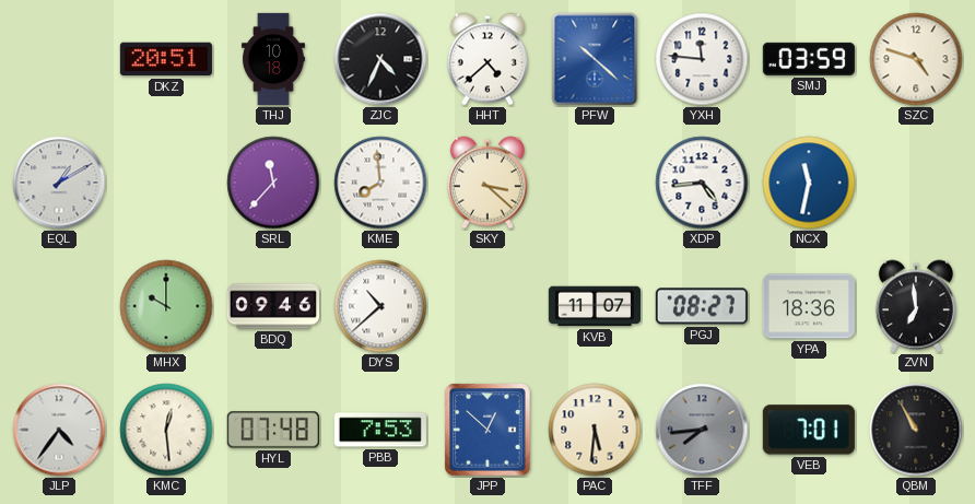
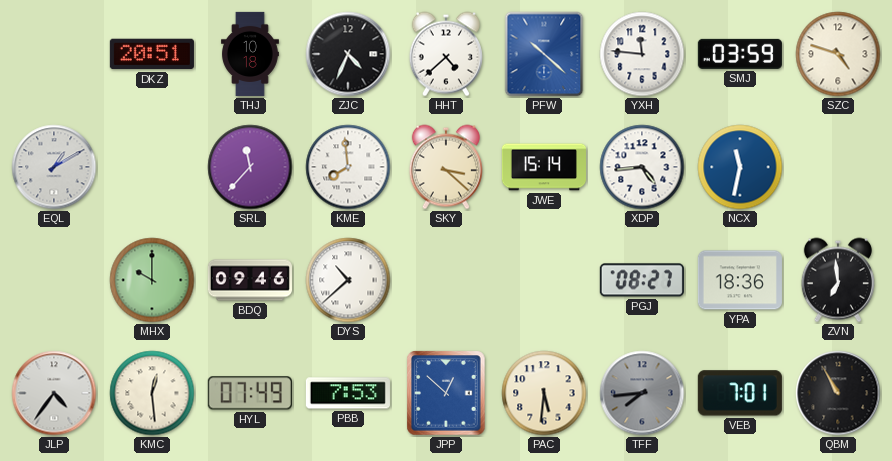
JWE: none -> 15:14
KVB: 11:07 -> none
HYL: 07:48 -> 07:49
